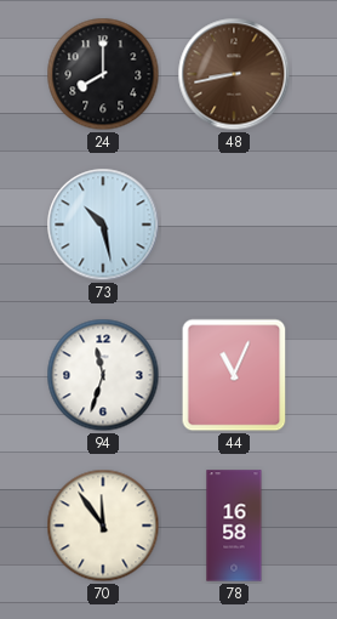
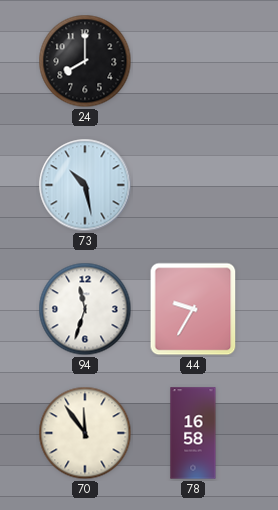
48: 8:43 -> none
44: 11:04 -> 9:35
